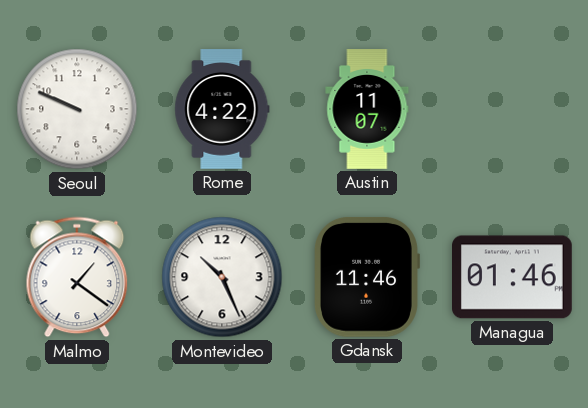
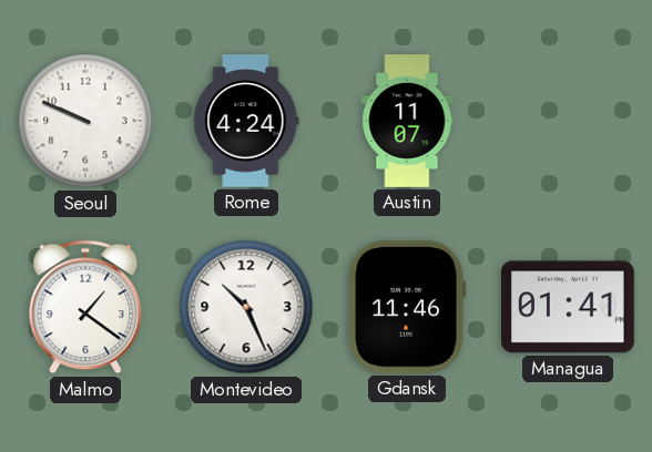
Rome: 4:22 -> 4:24
Managua: 01:46 -> 01:41
